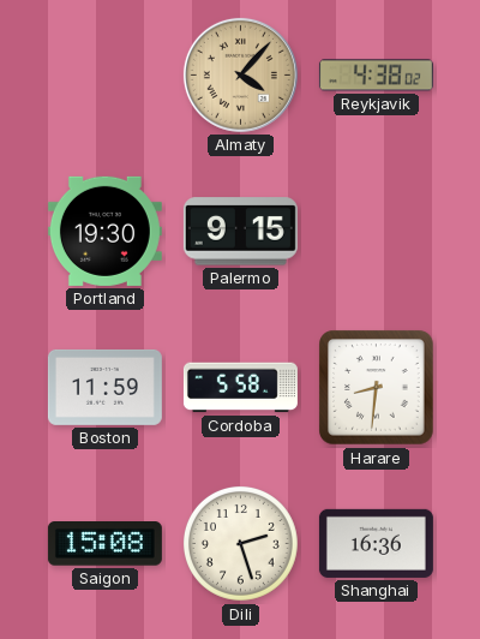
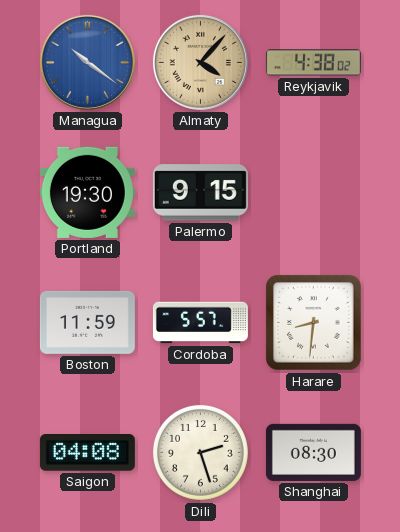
Managua: none -> 10:21
Cordoba: 5:58 -> 5:57
Saigon: 15:08 -> 04:08
Shanghai: 16:36 -> 08:30
